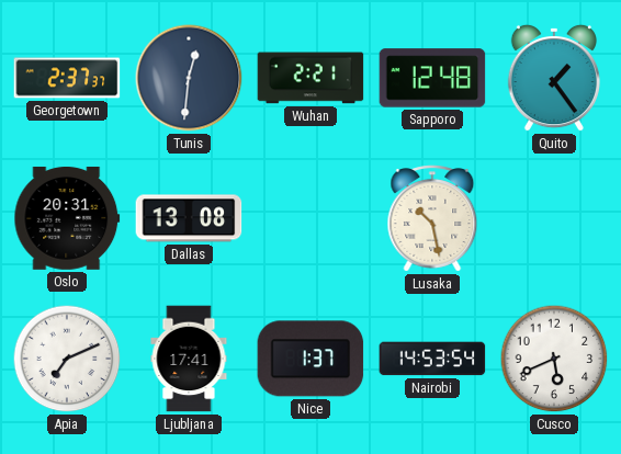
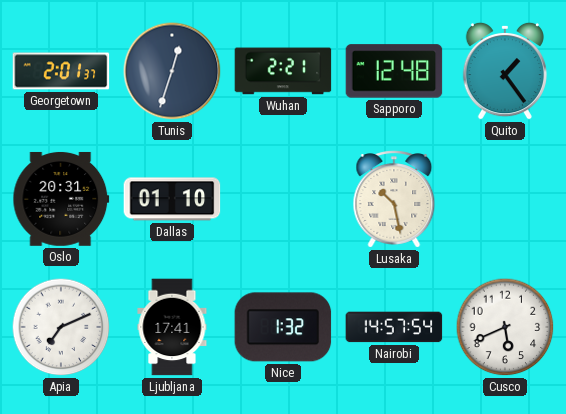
Georgetown: 2:37 -> 2:01
Tunis: 12:31 -> 12:33
Dallas: 13:08 -> 01:10
Nice: 1:37 -> 1:32
Nairobi: 14:53 -> 14:57
